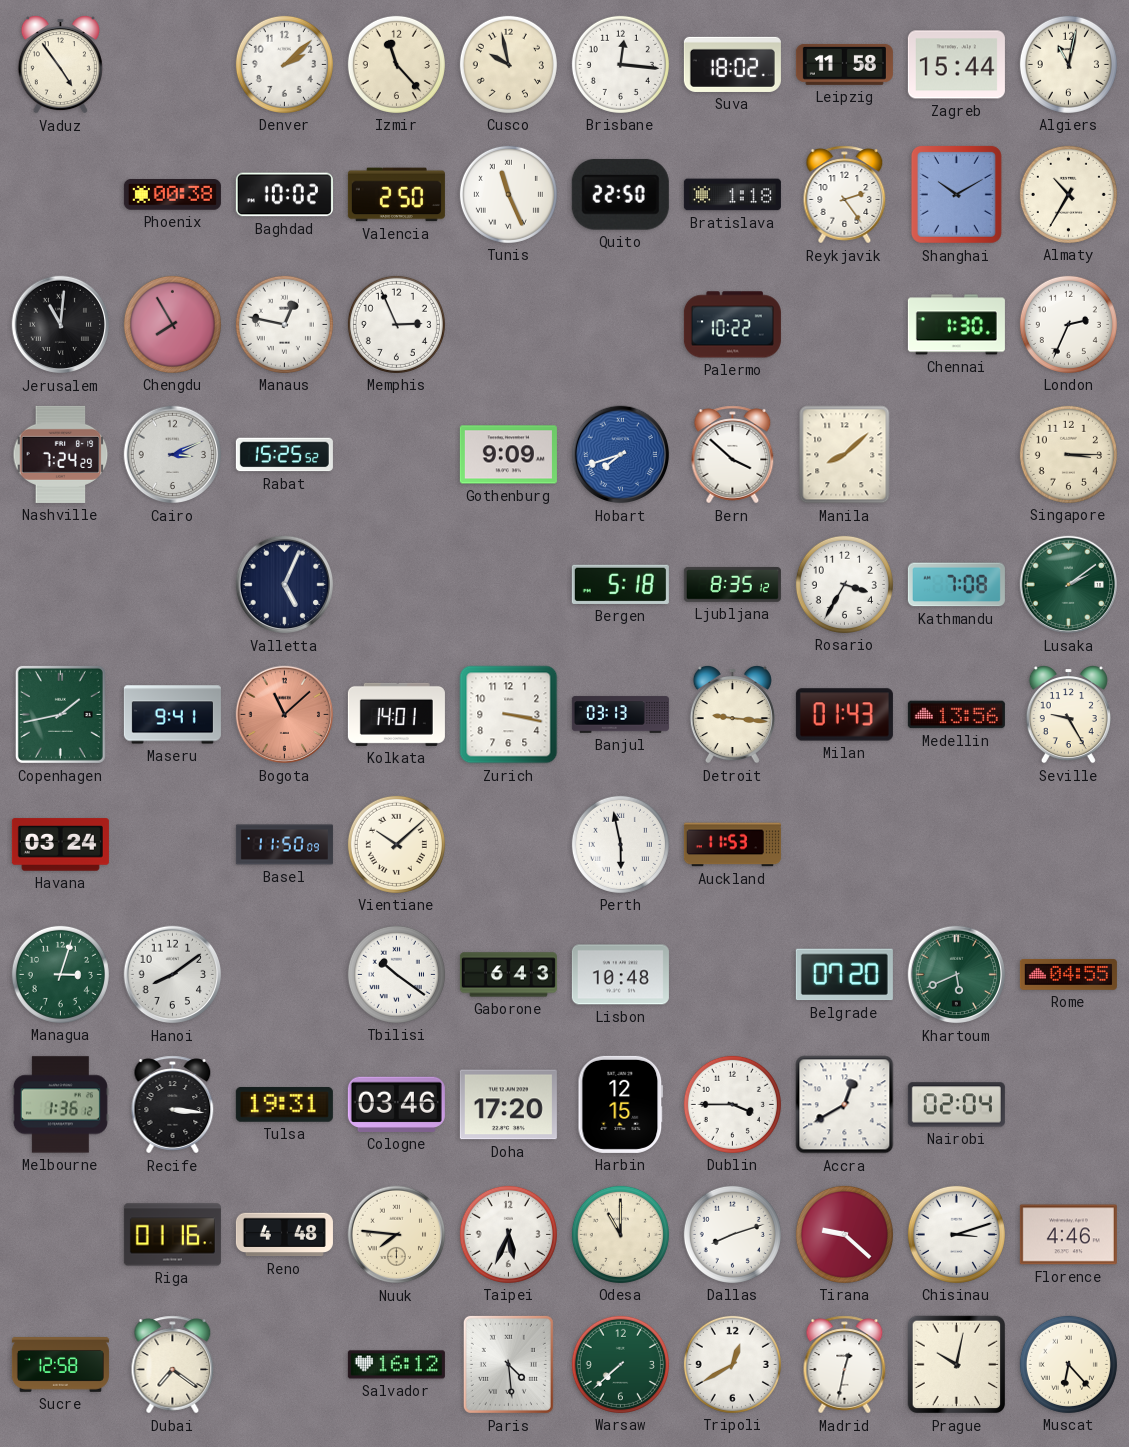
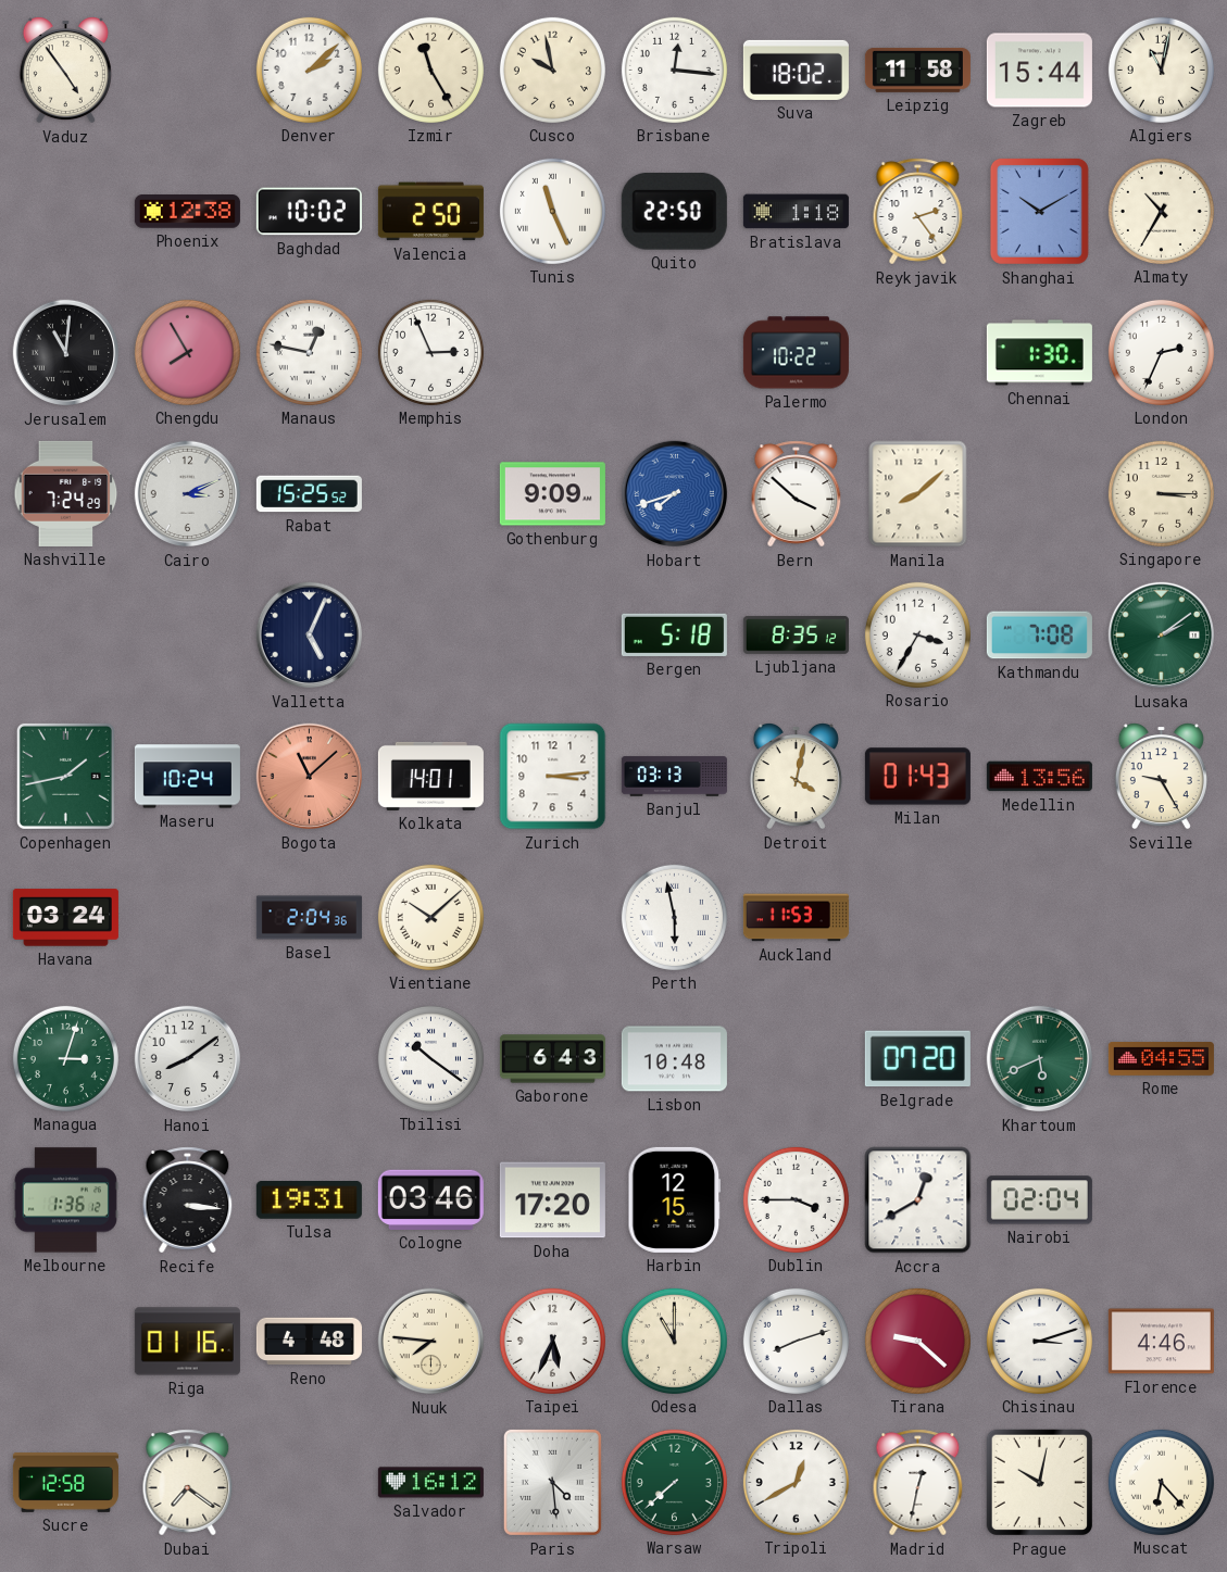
Izmir: 11:23 -> 11:25
Phoenix: 00:38 -> 12:38
Maseru: 9:41 -> 10:24
Zurich: 3:17 -> 3:14
Detroit: 9:16 -> 4:02
Basel: 11:50 -> 2:04
